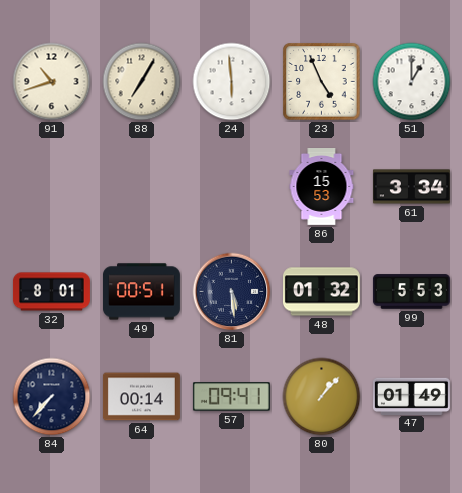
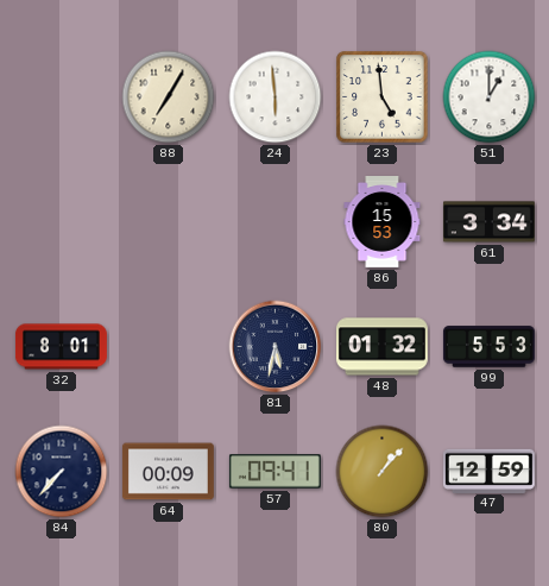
91: 10:42 -> none
23: 4:56 -> 4:59
49: 00:51 -> none
81: 5:29 -> 5:32
64: 00:14 -> 00:09
47: 01:49 -> 12:59
